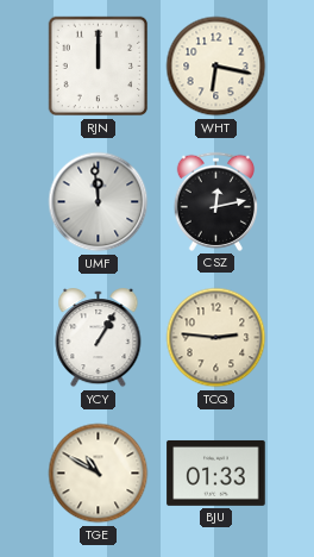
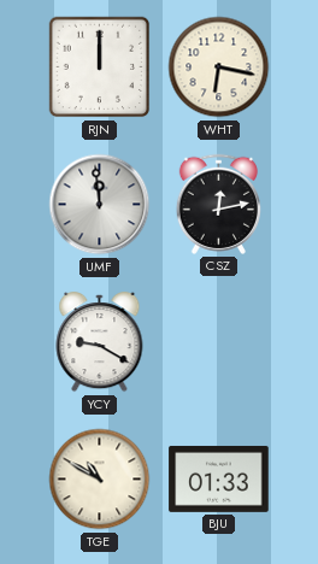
YCY: 1:05 -> 9:20
TCQ: 2:46 -> none
